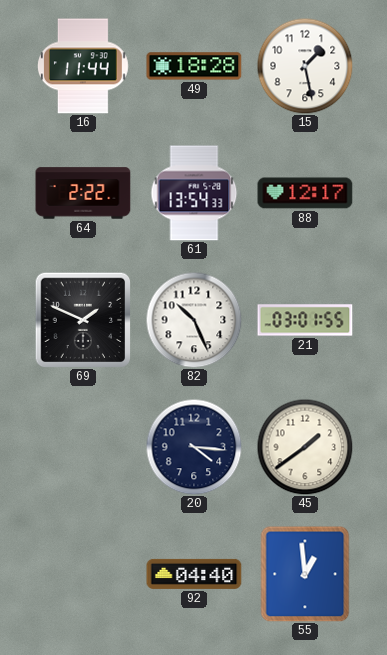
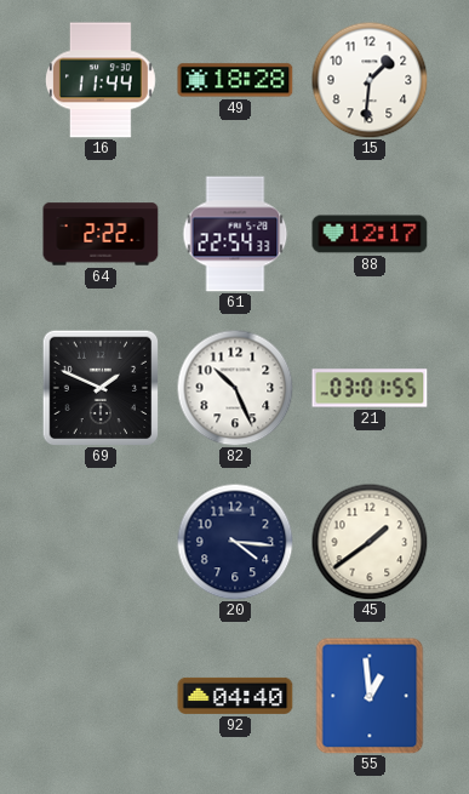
15: 1:28 -> 1:31
61: 13:54 -> 22:54
